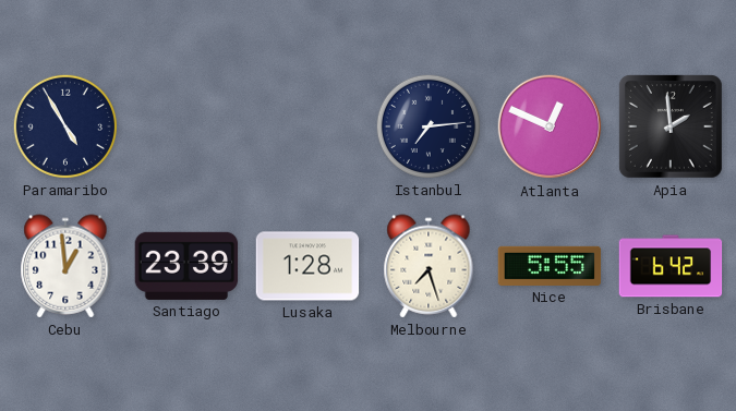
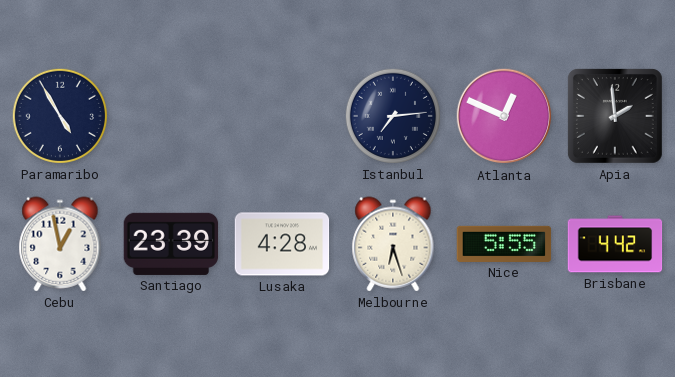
Cebu: 12:59 -> 12:58
Lusaka: 1:28 -> 4:28
Melbourne: 7:27 -> 6:27
Brisbane: 6:42 -> 4:42
